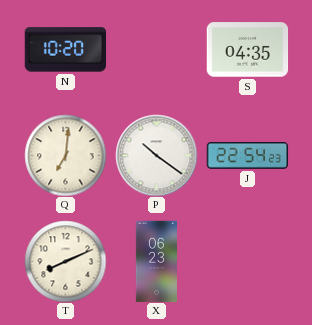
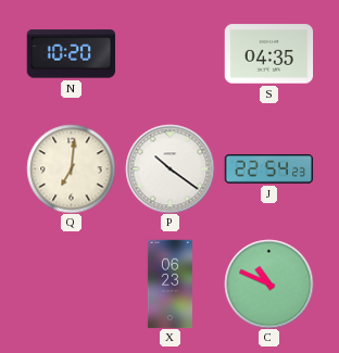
T: 8:11 -> none
C: none -> 10:49
